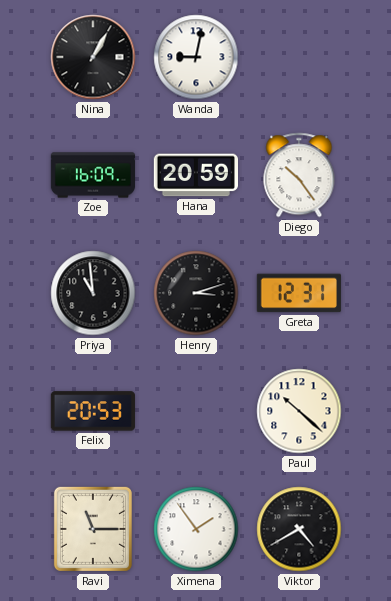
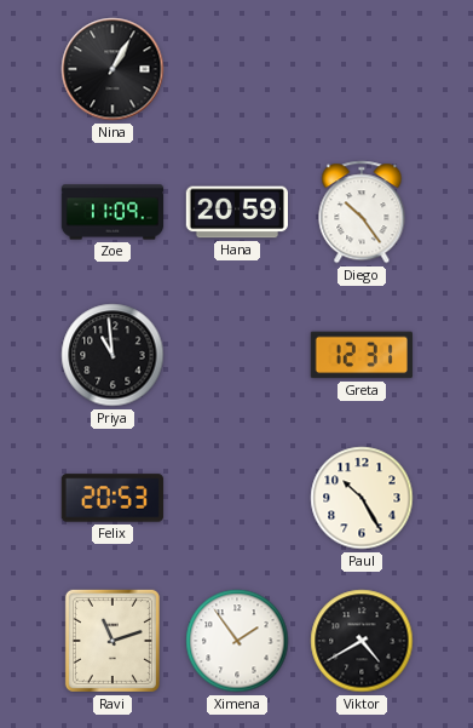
Wanda: 9:02 -> none
Zoe: 16:09 -> 11:09
Henry: 3:12 -> none
Paul: 10:22 -> 10:25
Ravi: 11:15 -> 11:12
